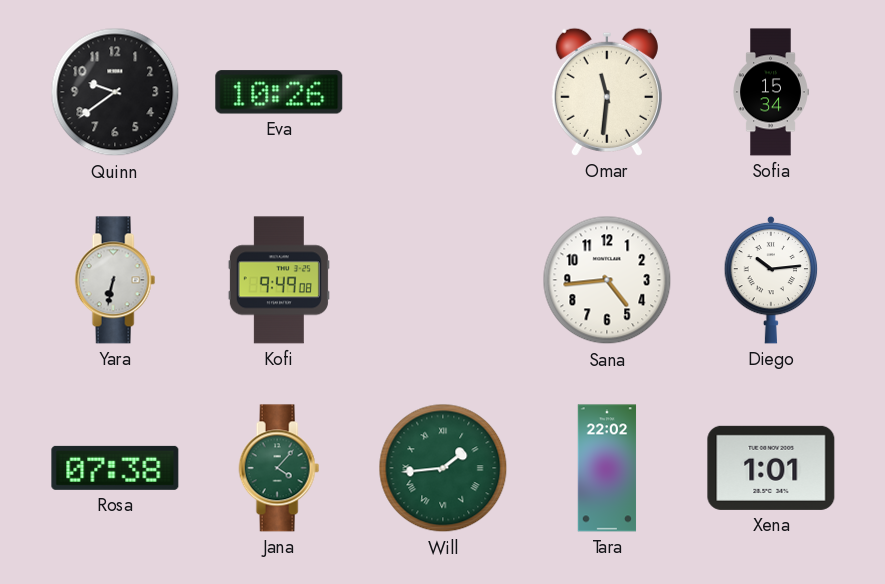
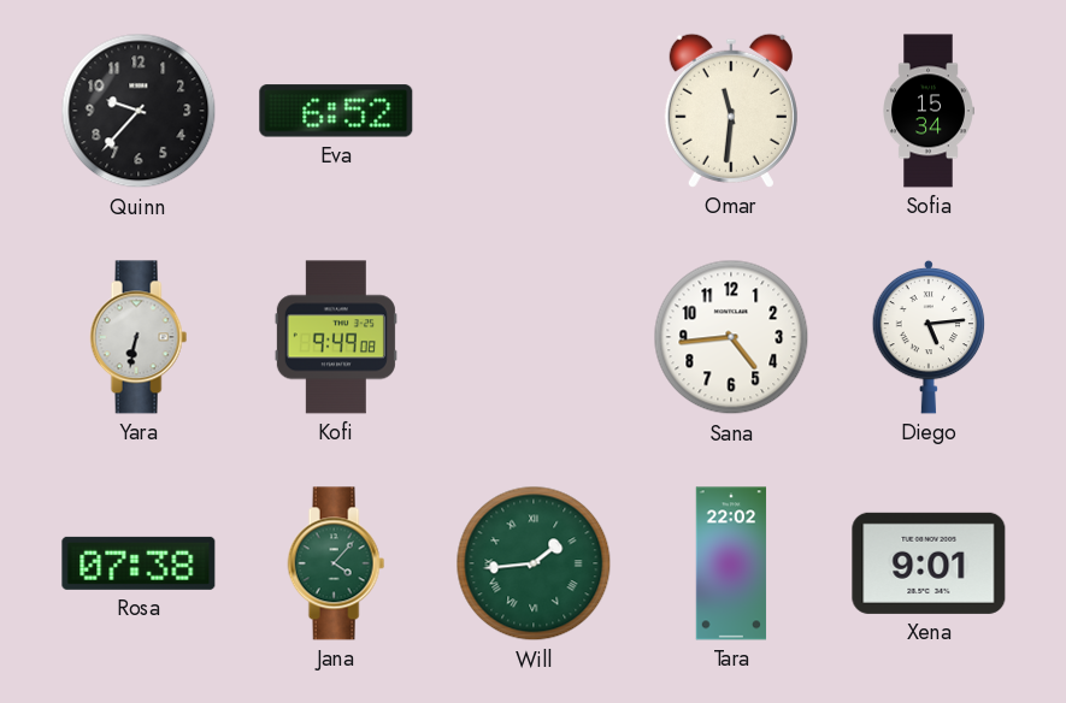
Quinn: 9:39 -> 9:37
Eva: 10:26 -> 6:52
Diego: 10:14 -> 5:14
Xena: 1:01 -> 9:01
